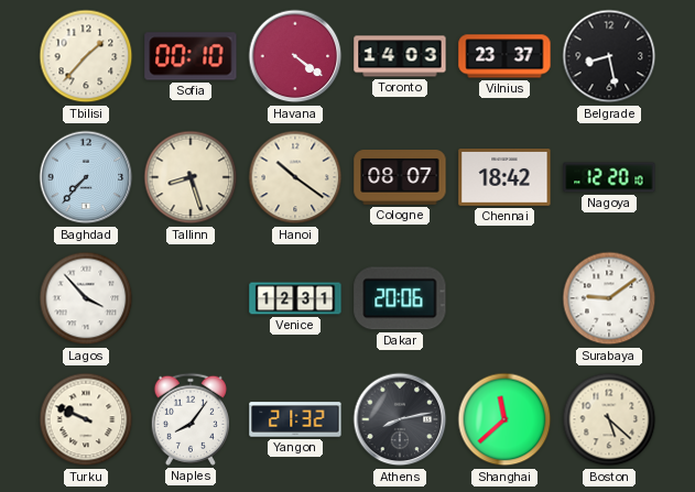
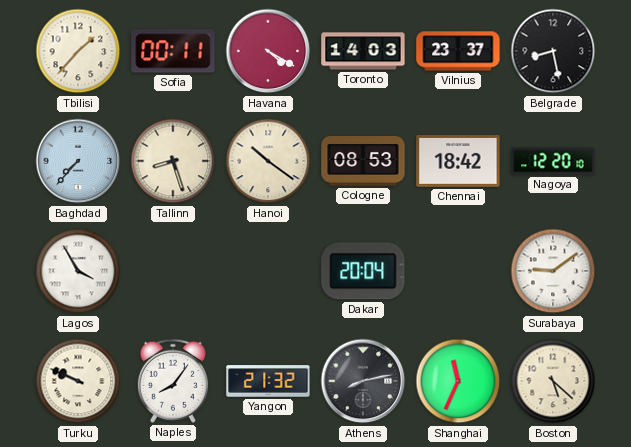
Sofia: 00:10 -> 00:11
Havana: 4:21 -> 4:20
Cologne: 08:07 -> 08:53
Lagos: 3:53 -> 3:55
Venice: 12:31 -> none
Dakar: 20:06 -> 20:04
Shanghai: 11:38 -> 11:34
